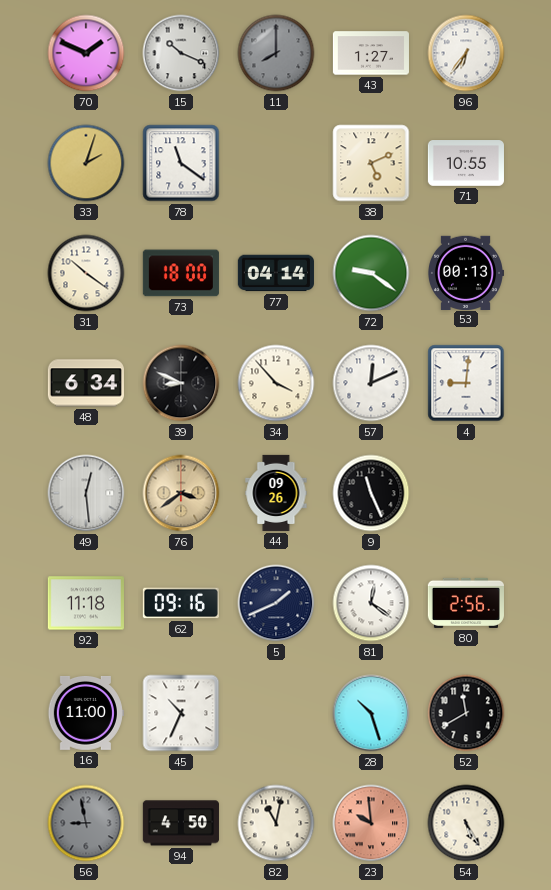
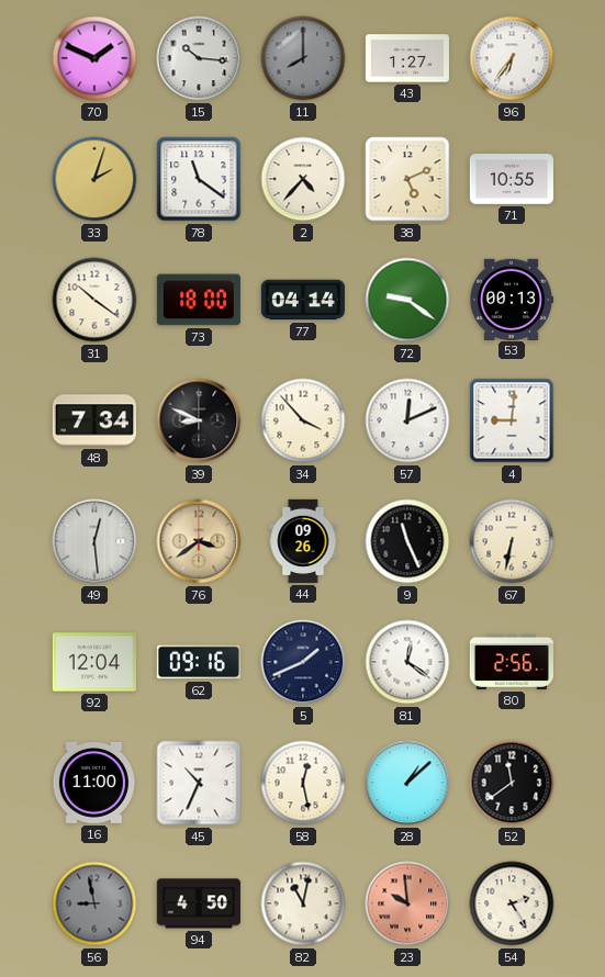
15: 10:19 -> 10:16
2: none -> 4:37
48: 6:34 -> 7:34
67: none -> 6:32
92: 11:18 -> 12:04
58: none -> 12:28
28: 10:27 -> 1:08
52: 11:40 -> 11:39
54: 5:25 -> 2:25
